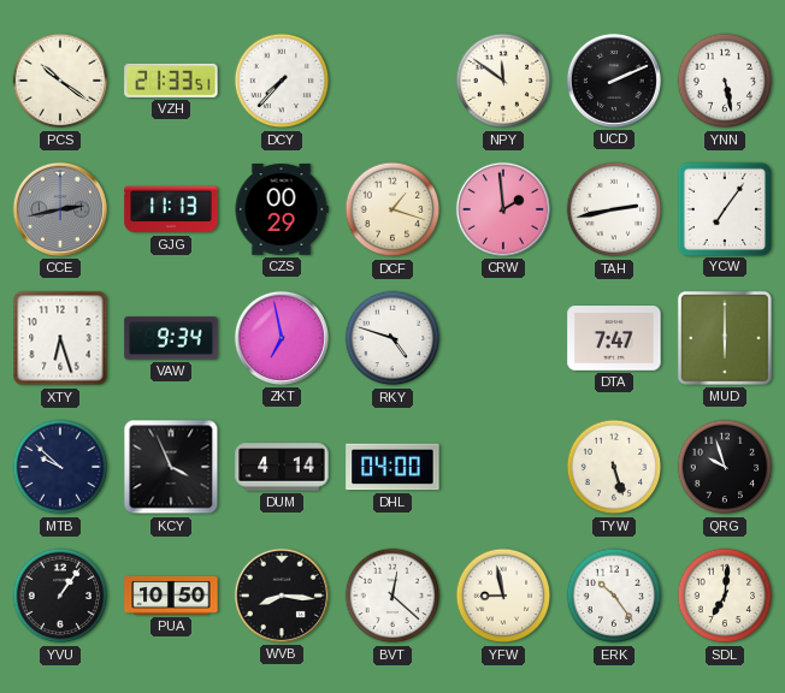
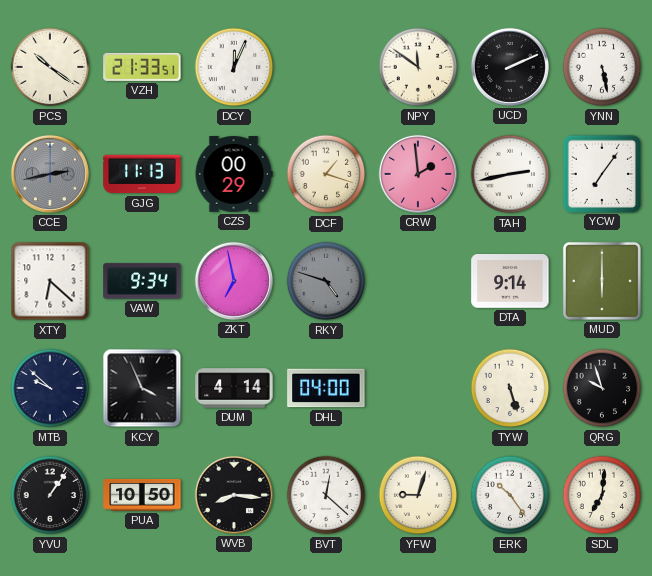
DCY: 7:37 -> 12:04
XTY: 6:27 -> 6:22
RKY dial: white -> grey
DTA: 7:47 -> 9:14
YFW: 8:58 -> 9:03
